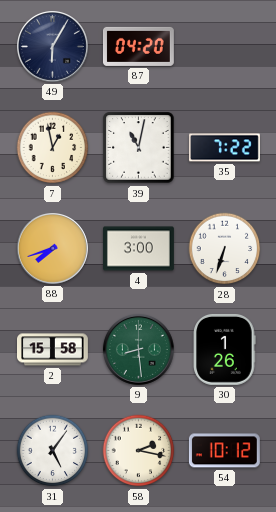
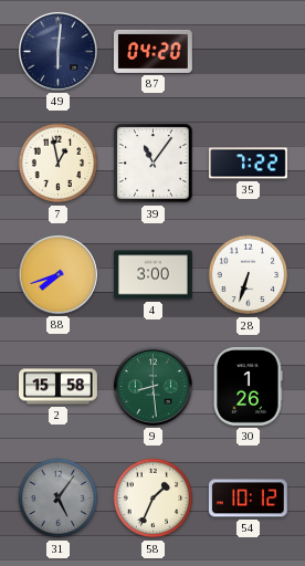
49: 6:05 -> 6:01
39: 11:02 -> 11:06
31 dial: white -> grey
58: 2:17 -> 1:34
